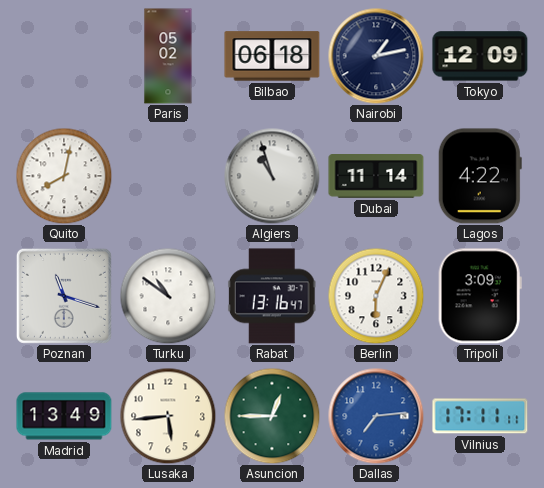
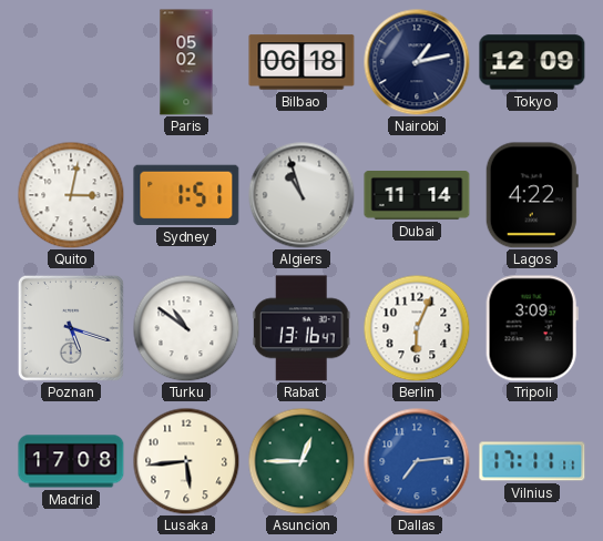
Quito: 8:02 -> 3:02
Sydney: none -> 1:51
Poznan: 11:18 -> 5:18
Madrid: 13:49 -> 17:08
